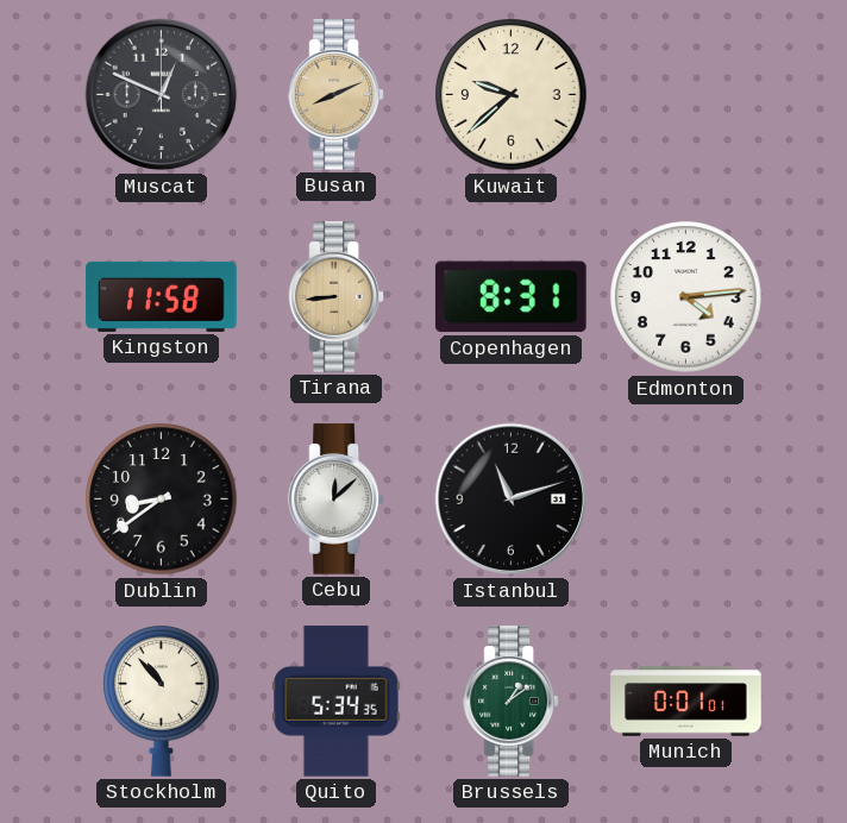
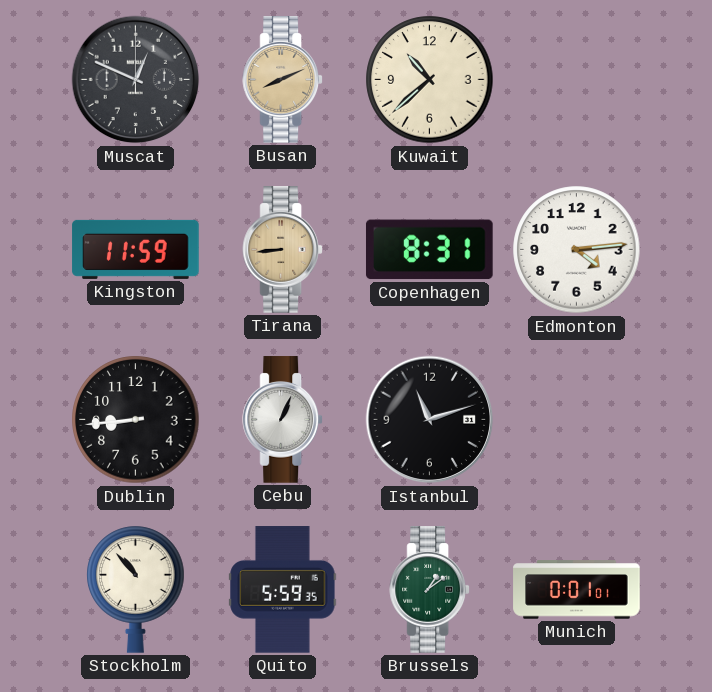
Kuwait: 9:38 -> 10:38
Kingston: 11:58 -> 11:59
Dublin: 8:39 -> 8:44
Cebu: 12:08 -> 1:04
Quito: 5:34 -> 5:59
